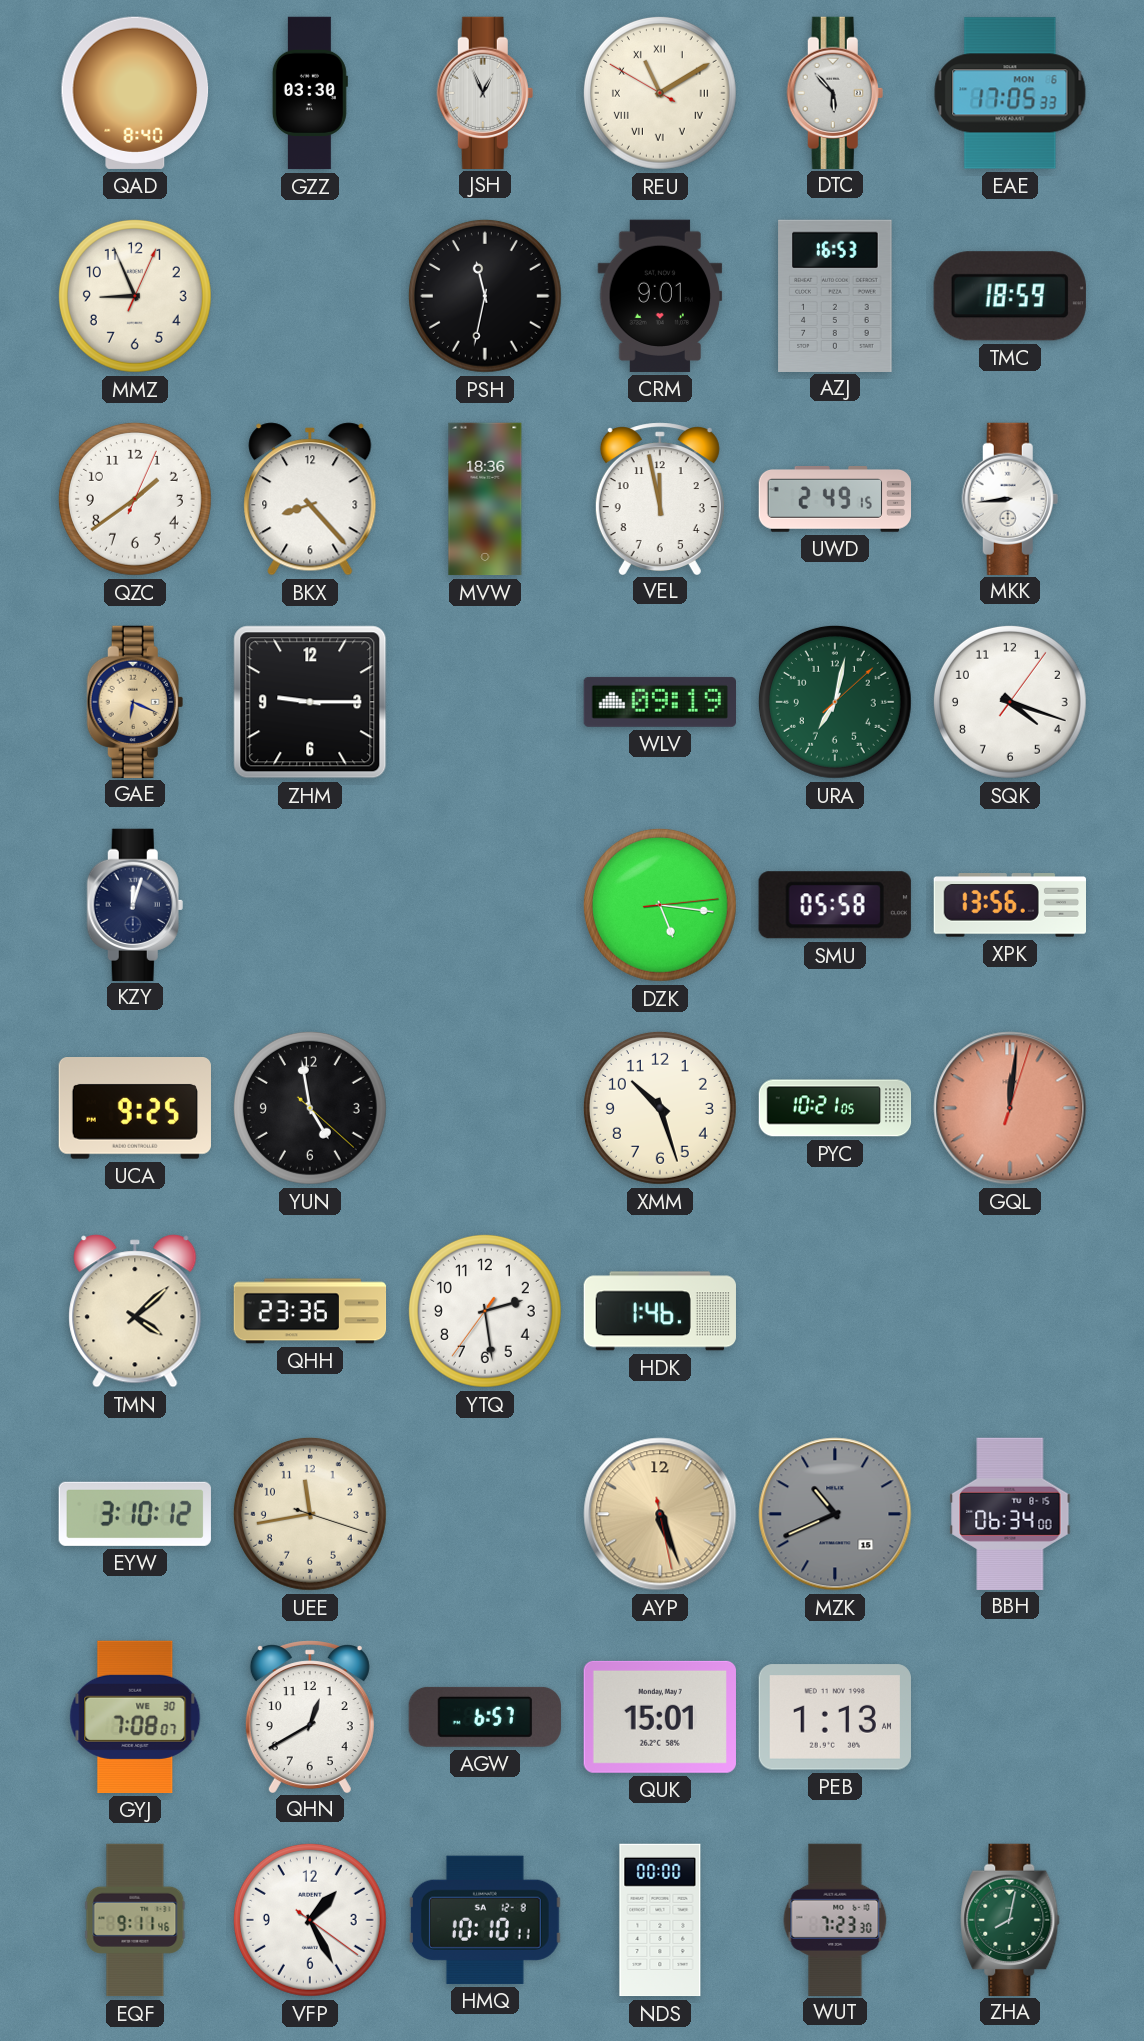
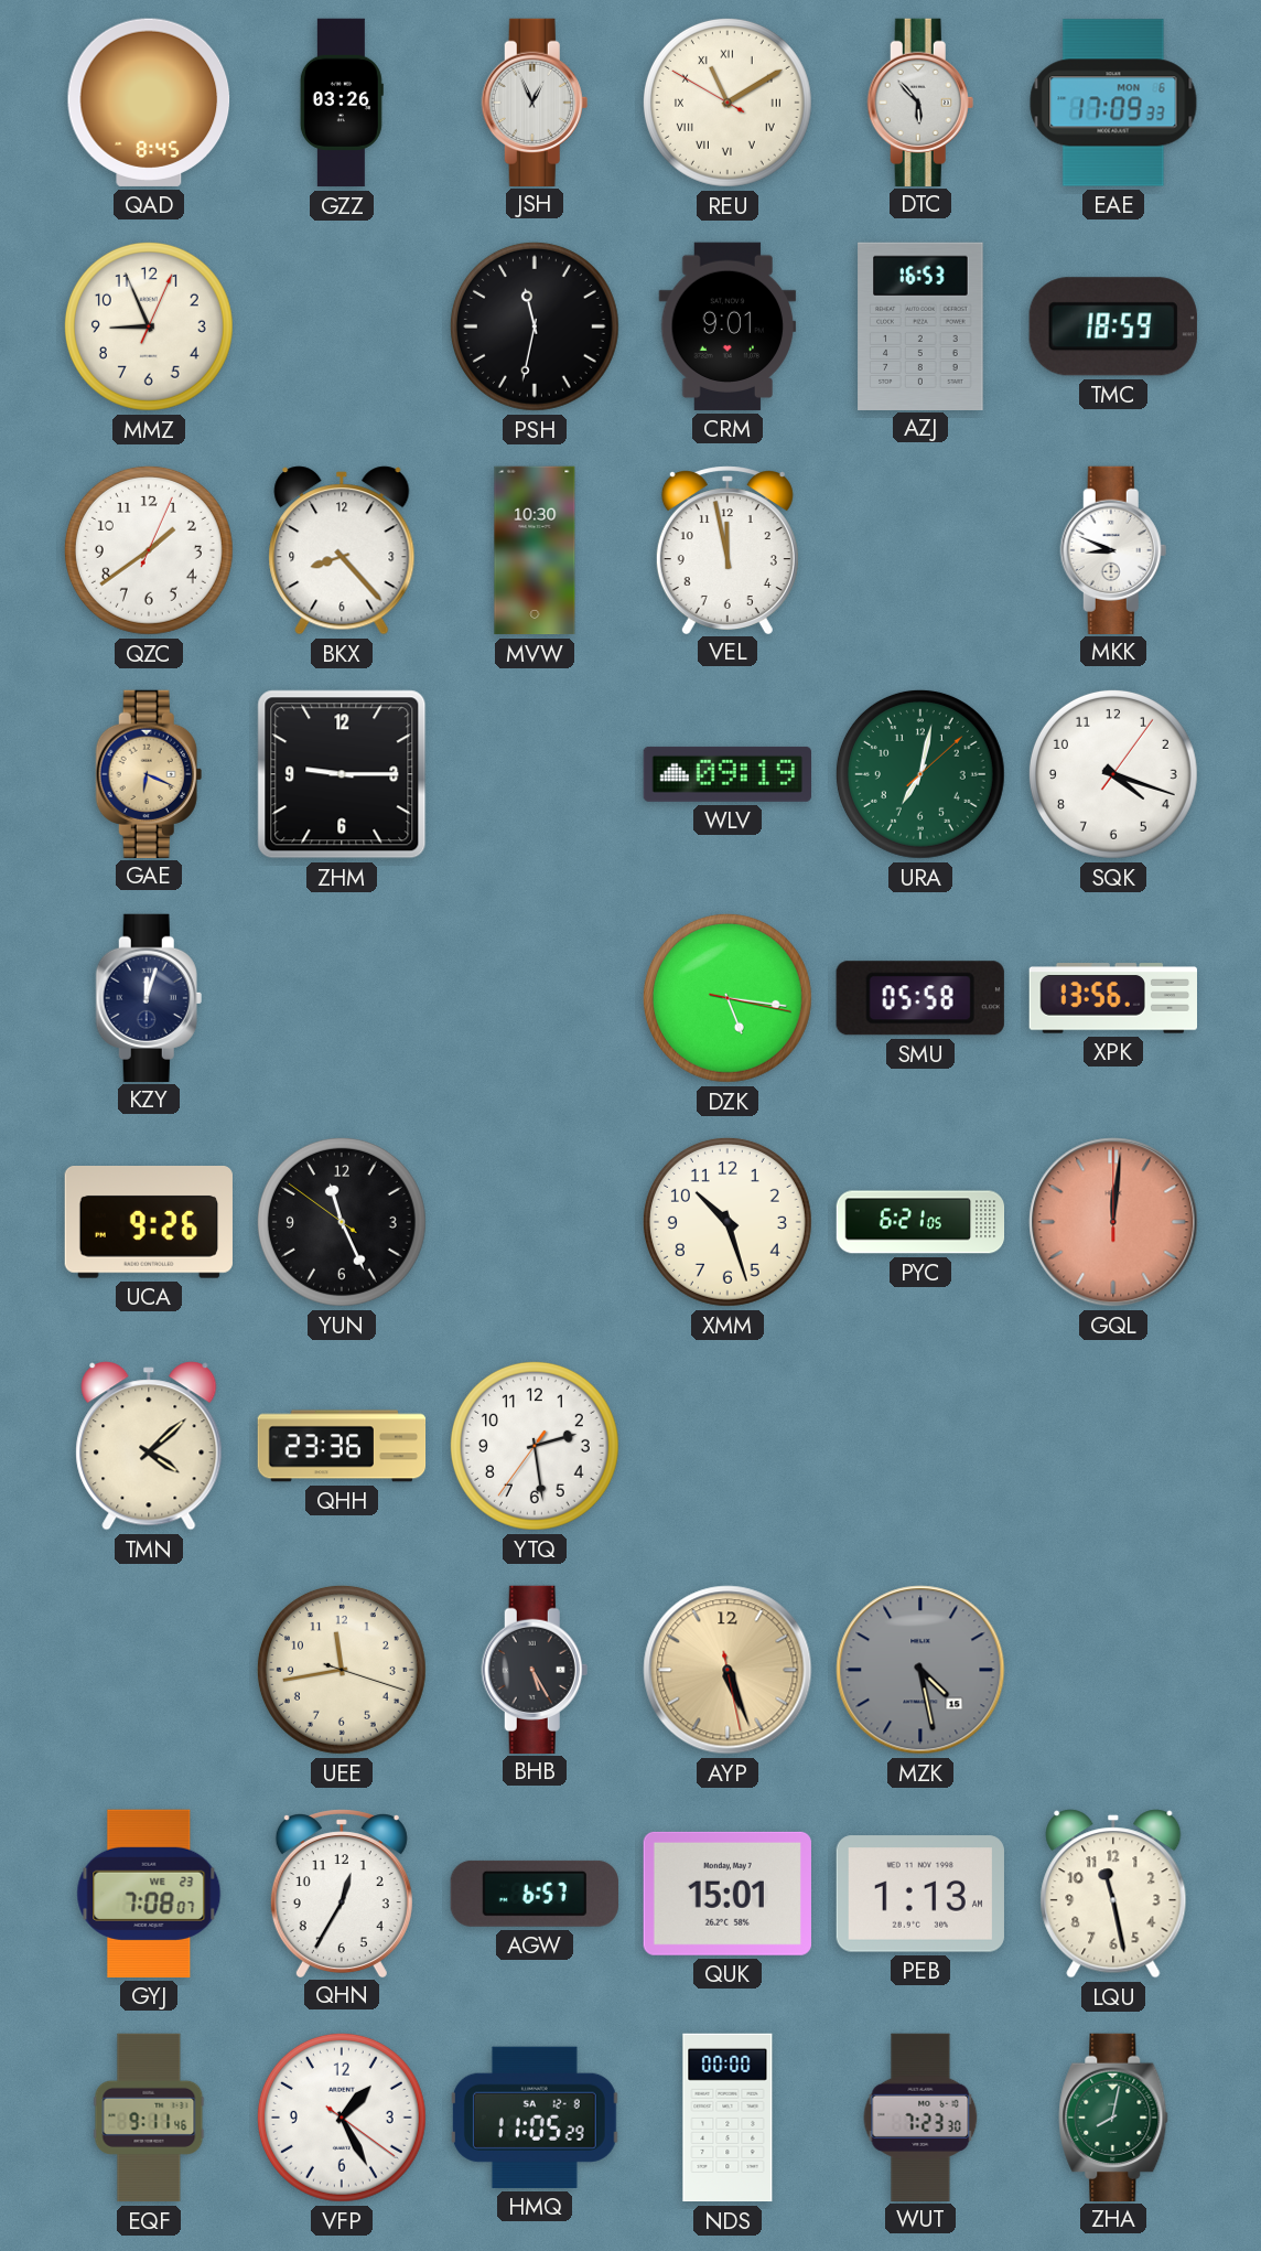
QAD: 8:40 -> 8:45
GZZ: 03:30 -> 03:26
EAE: 17:05 -> 17:09
MVW: 18:36 -> 10:30
UWD: 2:49 -> none
MKK: 8:44 -> 8:49
DZK: 5:16:14 -> 5:16:17
UCA: 9:25 -> 9:26
YUN: 4:58 -> 11:25
PYC: 10:21 -> 6:21
GQL: 12:01:03 -> 12:01:00
HDK: 1:46 -> none
EYW: 3:10 -> none
BHB: none -> 5:25
MZK: 10:41 -> 4:28
BBH: 06:34 -> none
GYJ date: WE 30 -> WE 23
QHN: 12:40 -> 12:35
LQU: none -> 11:28
HMQ: 10:10 -> 11:05
